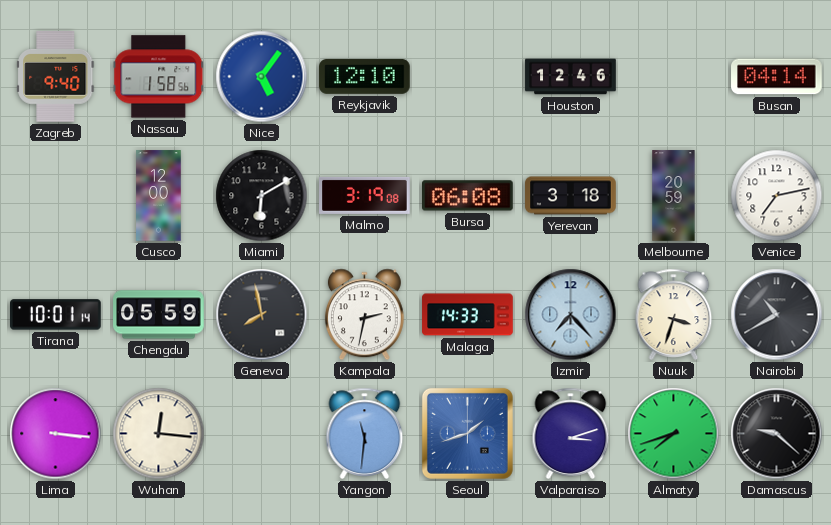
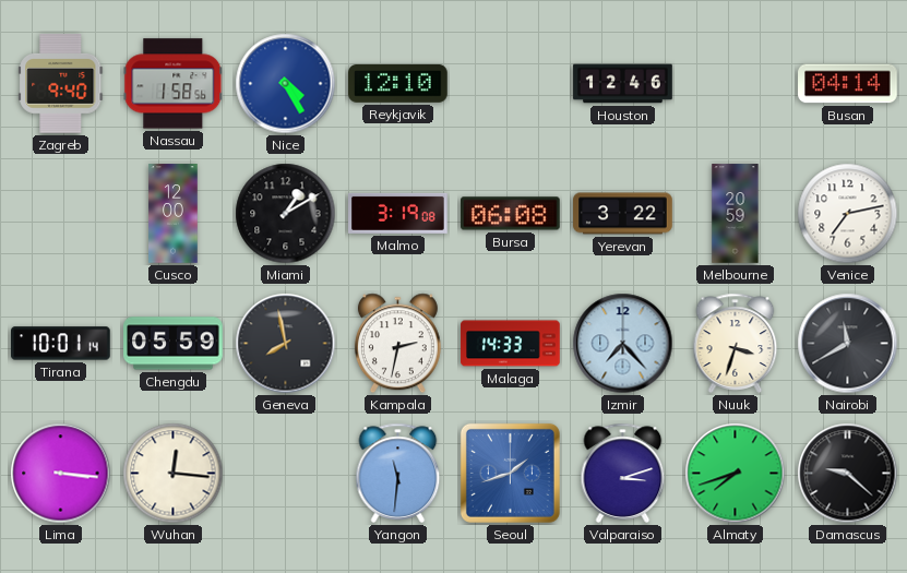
Nice: 5:06 -> 4:25
Miami: 6:10 -> 1:10
Yerevan: 3:18 -> 3:22
Nairobi: 10:40 -> 11:40
